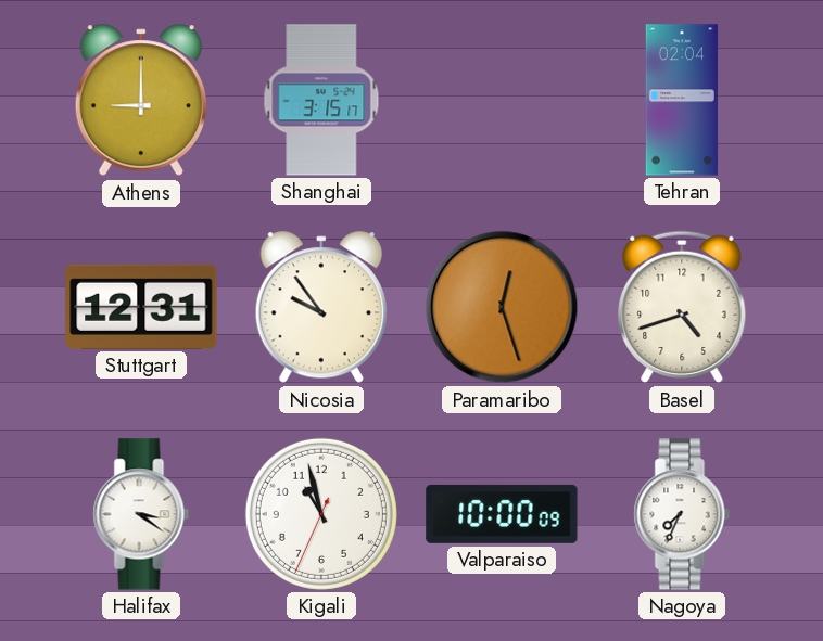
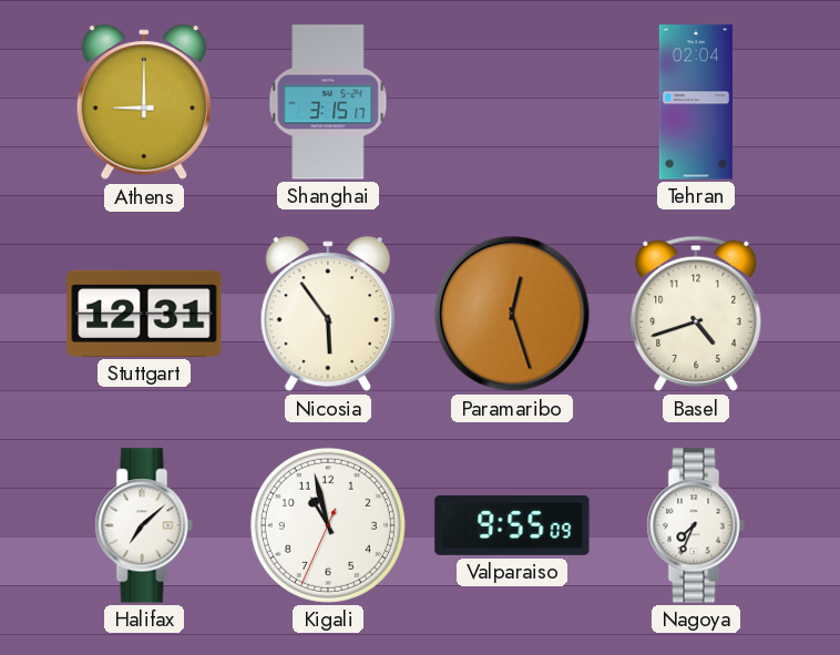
Nicosia: 9:54 -> 5:54
Halifax: 3:21 -> 7:08
Valparaiso: 10:00 -> 9:55
